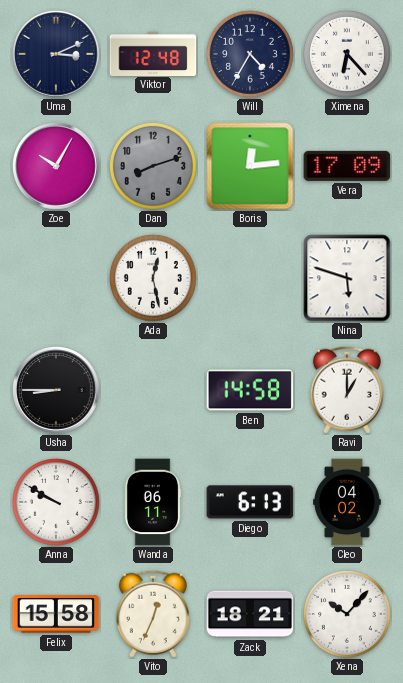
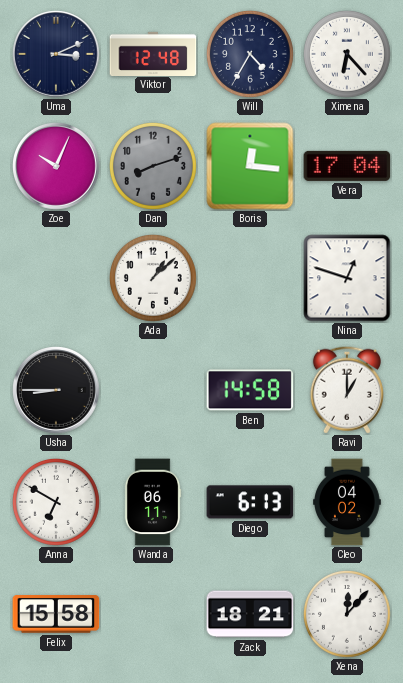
Zoe: 10:05 -> 10:04
Boris: 12:14 -> 12:16
Vera: 17:09 -> 17:04
Ada: 12:28 -> 1:08
Nina: 5:48 -> 12:48
Anna: 9:50 -> 6:50
Vito: 12:34 -> none
Xena: 10:07 -> 12:07
